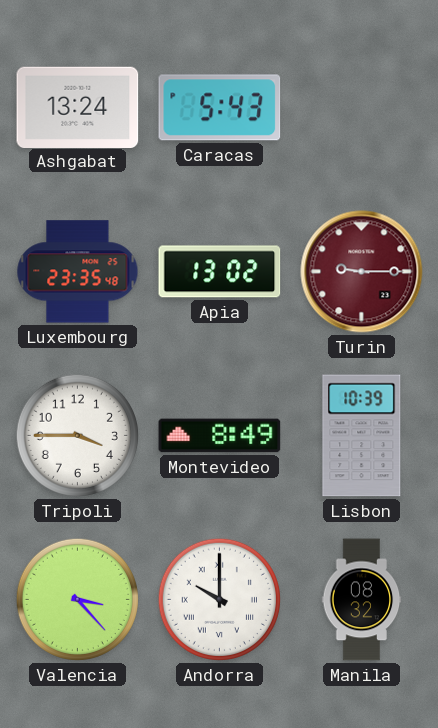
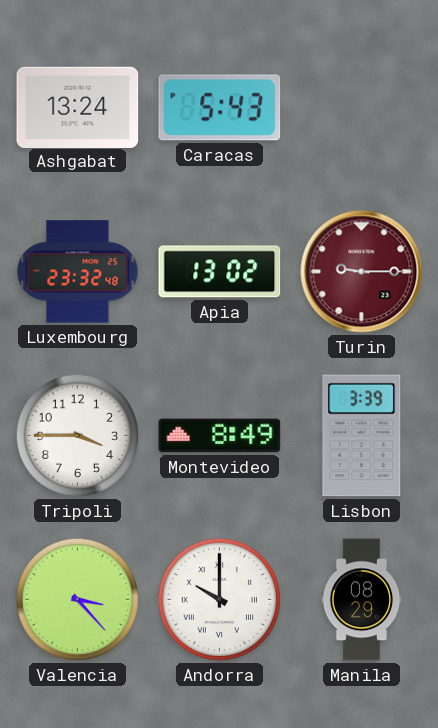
Luxembourg: 23:35 -> 23:32
Lisbon: 10:39 -> 3:39
Manila: 08:32 -> 08:29
